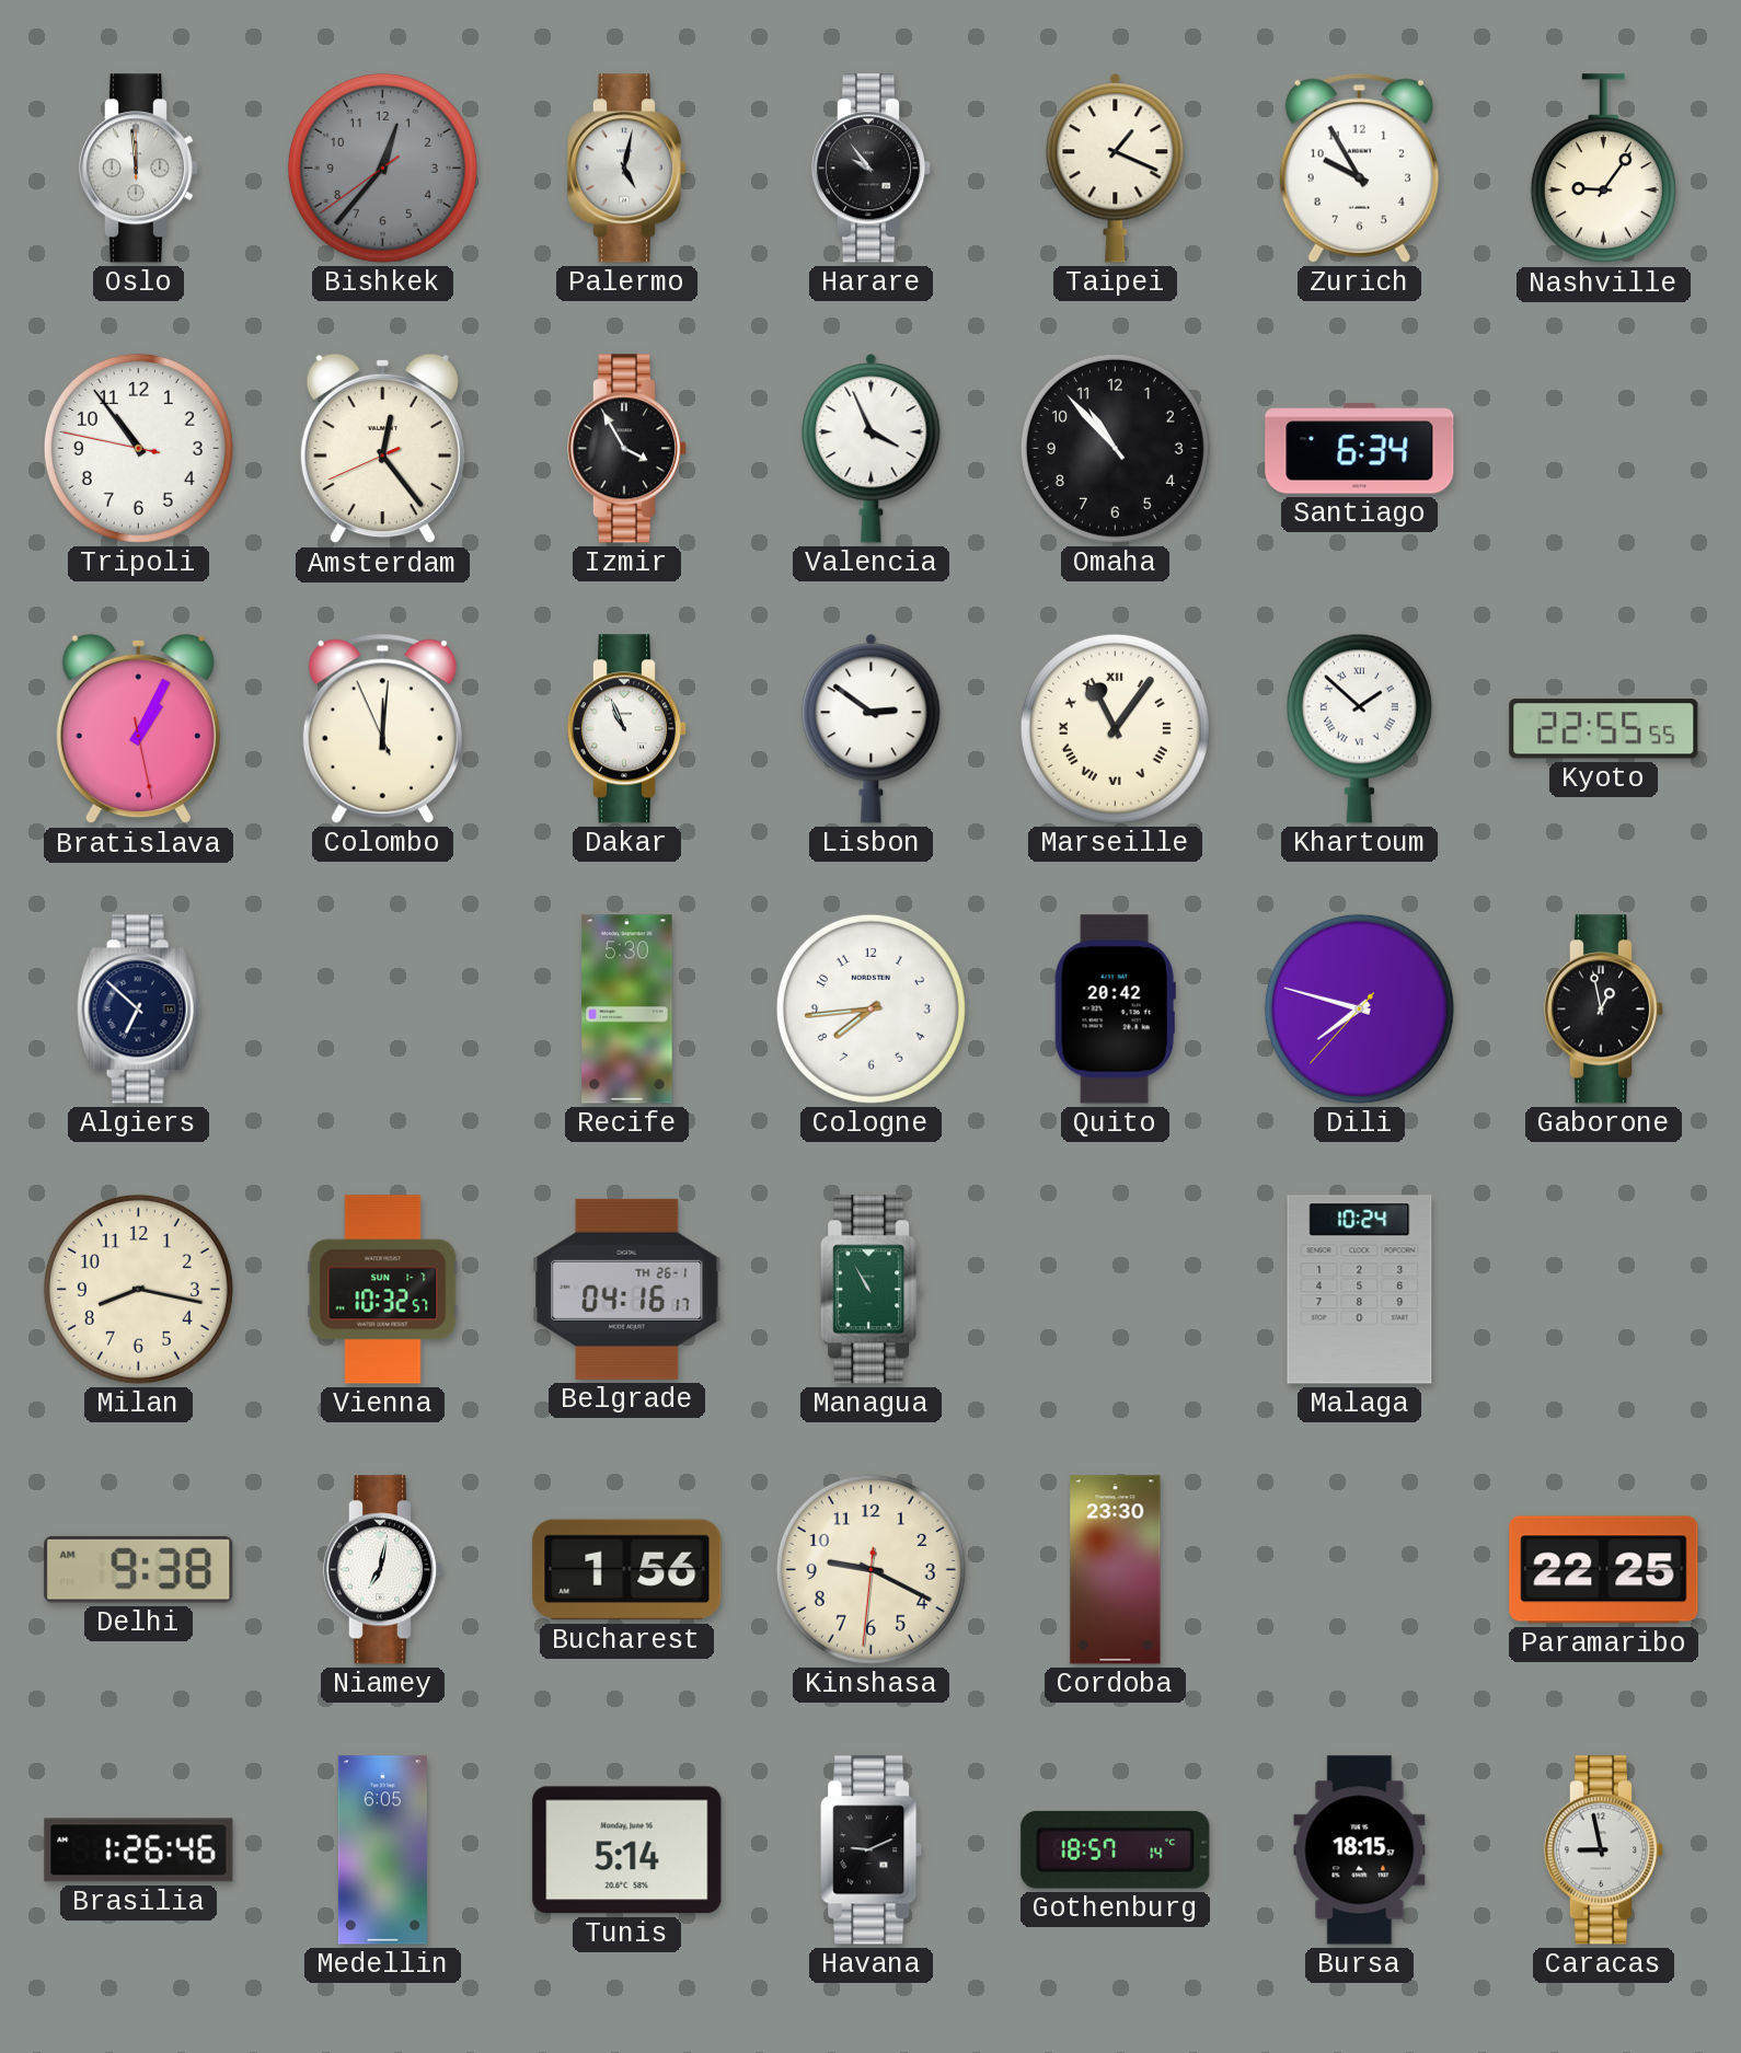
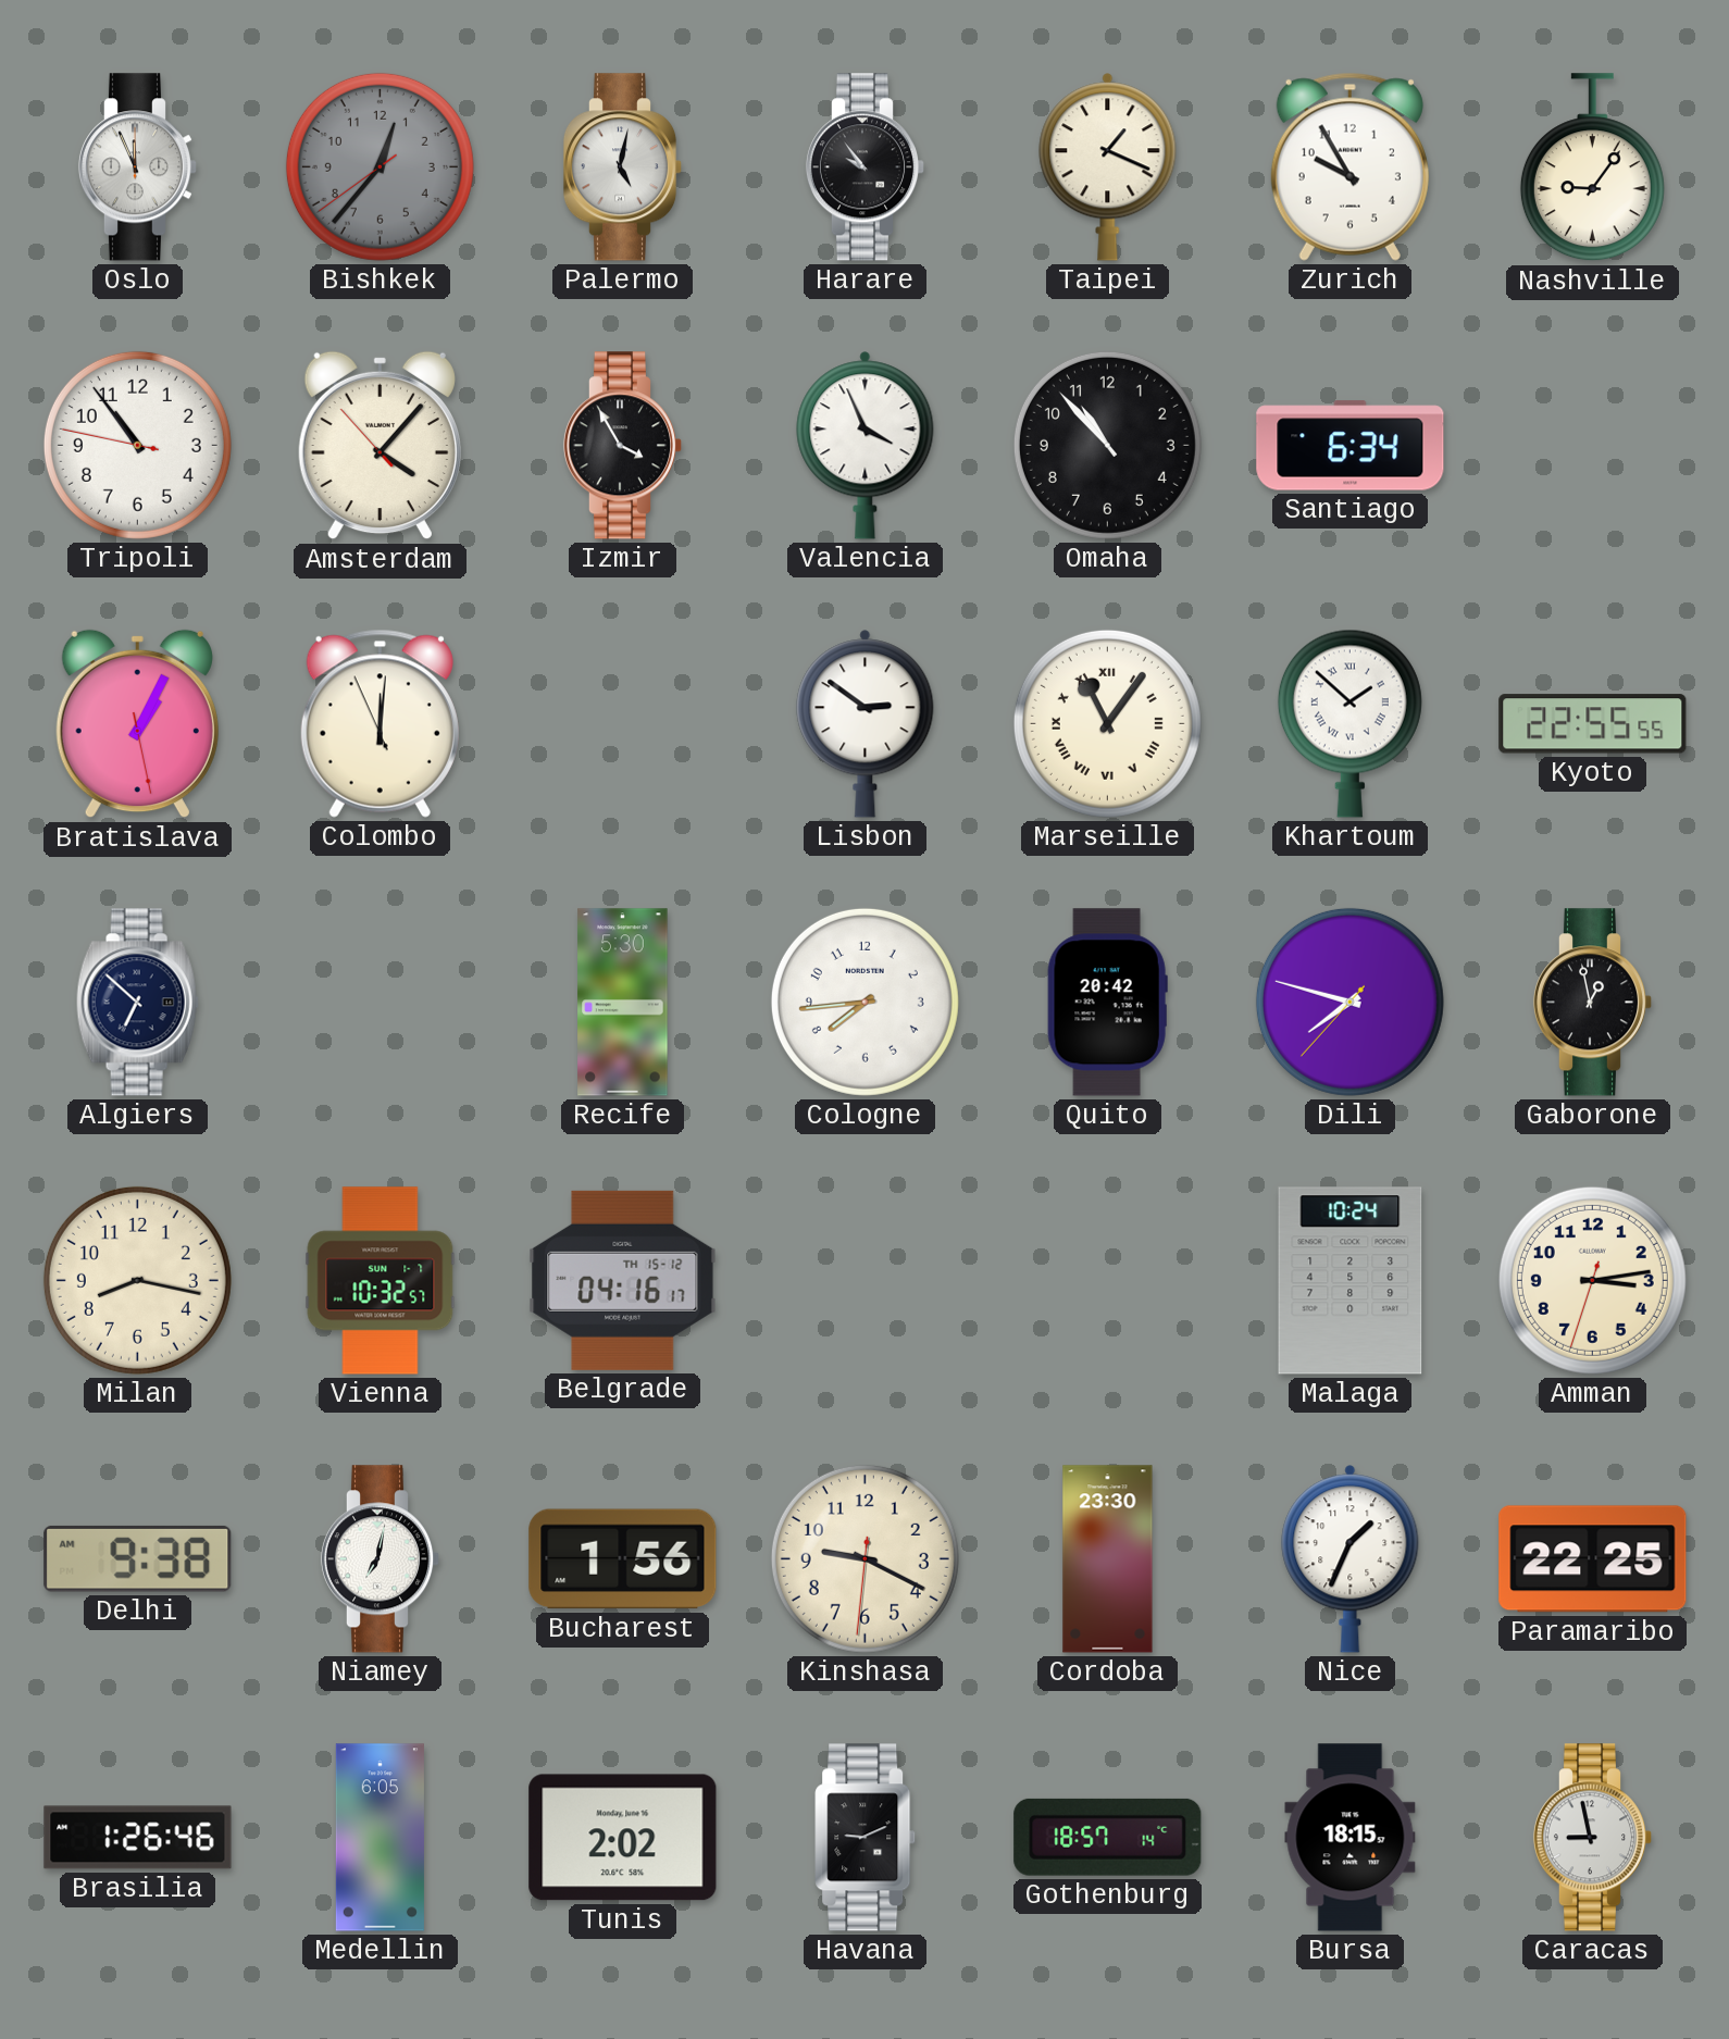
Oslo: 11:59 -> 11:56
Amsterdam: 12:23 -> 4:06
Dakar: 10:56 -> none
Belgrade date: TH 26-1 -> TH 15-12
Managua: 10:55 -> none
Amman: none -> 3:13
Nice: none -> 1:34
Tunis: 5:14 -> 2:02
